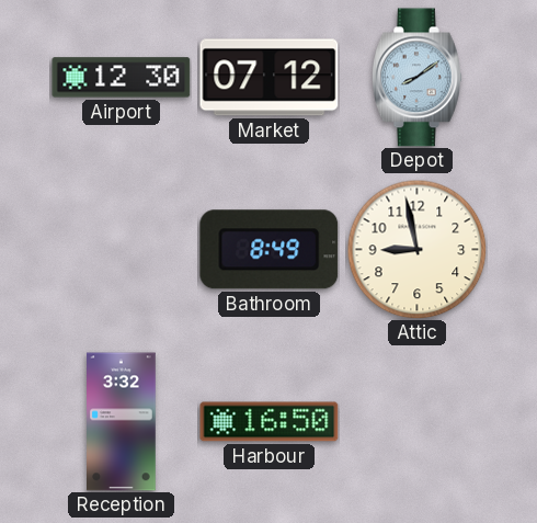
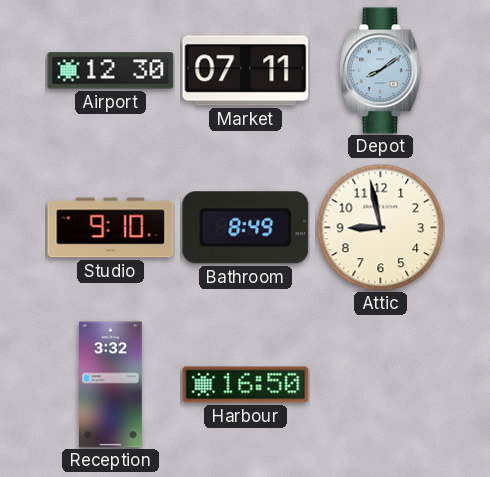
Market: 07:12 -> 07:11
Studio: none -> 9:10
